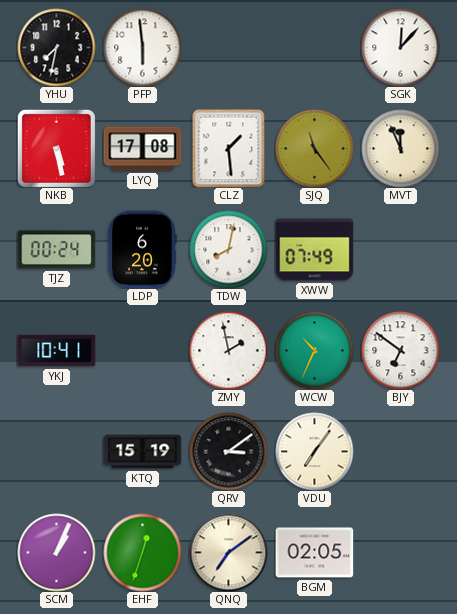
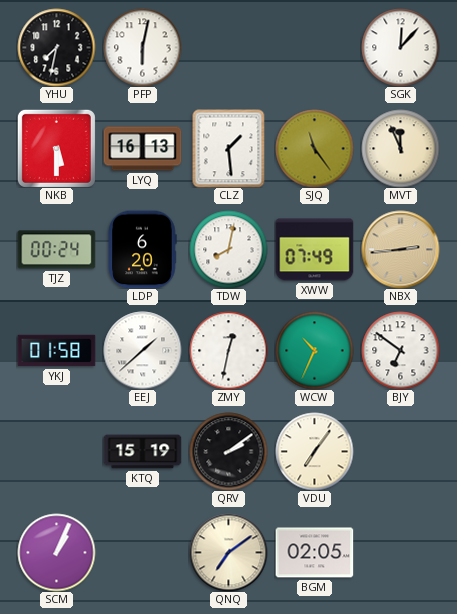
PFP: 5:59 -> 6:02
NKB: 5:28 -> 5:30
LYQ: 17:08 -> 16:13
NBX: none -> 2:44
YKJ: 10:41 -> 01:58
EEJ: none -> 1:38
ZMY: 1:58 -> 12:32
QRV: 3:09 -> 2:09
EHF: 12:33 -> none
